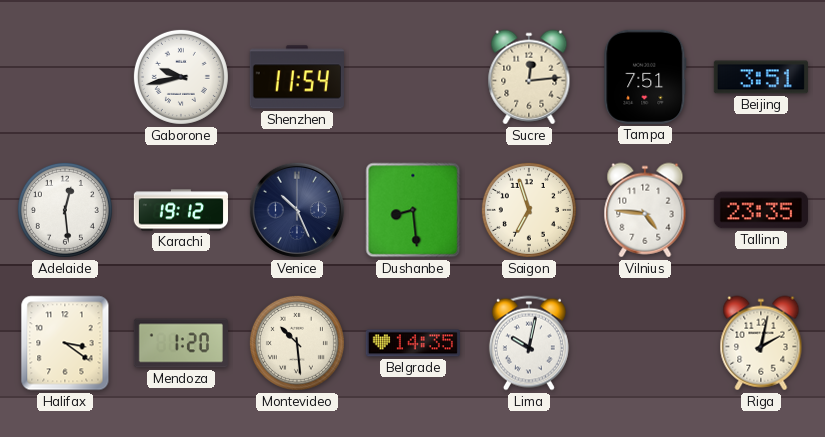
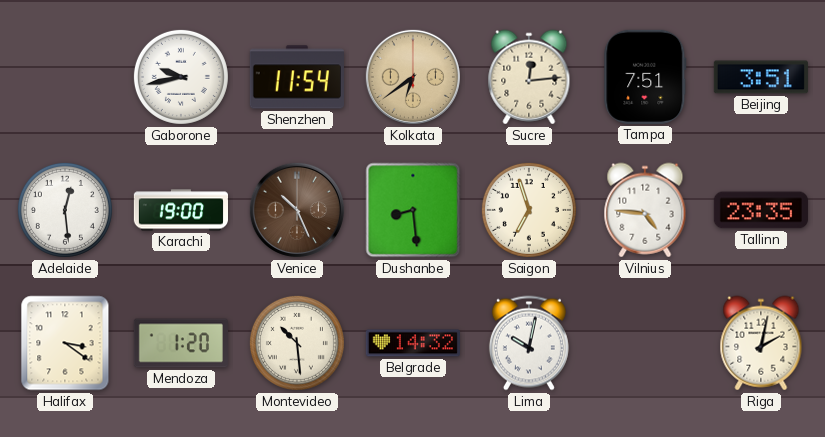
Kolkata: none -> 6:39
Karachi: 19:12 -> 19:00
Venice dial: navy -> brown
Belgrade: 14:35 -> 14:32
